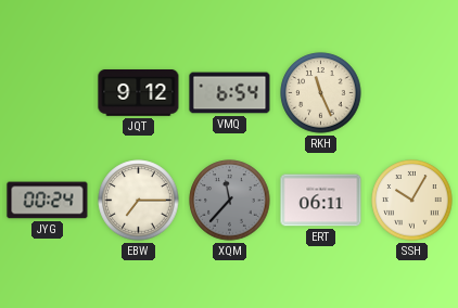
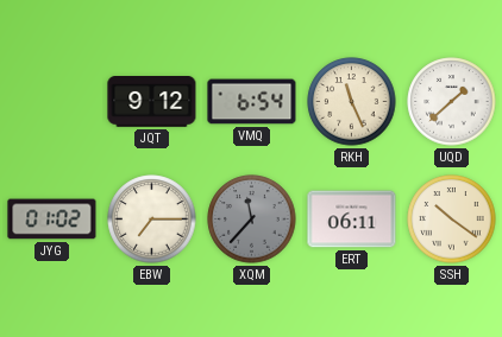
UQD: none -> 1:38
JYG: 00:24 -> 01:02
SSH: 10:05 -> 10:21
